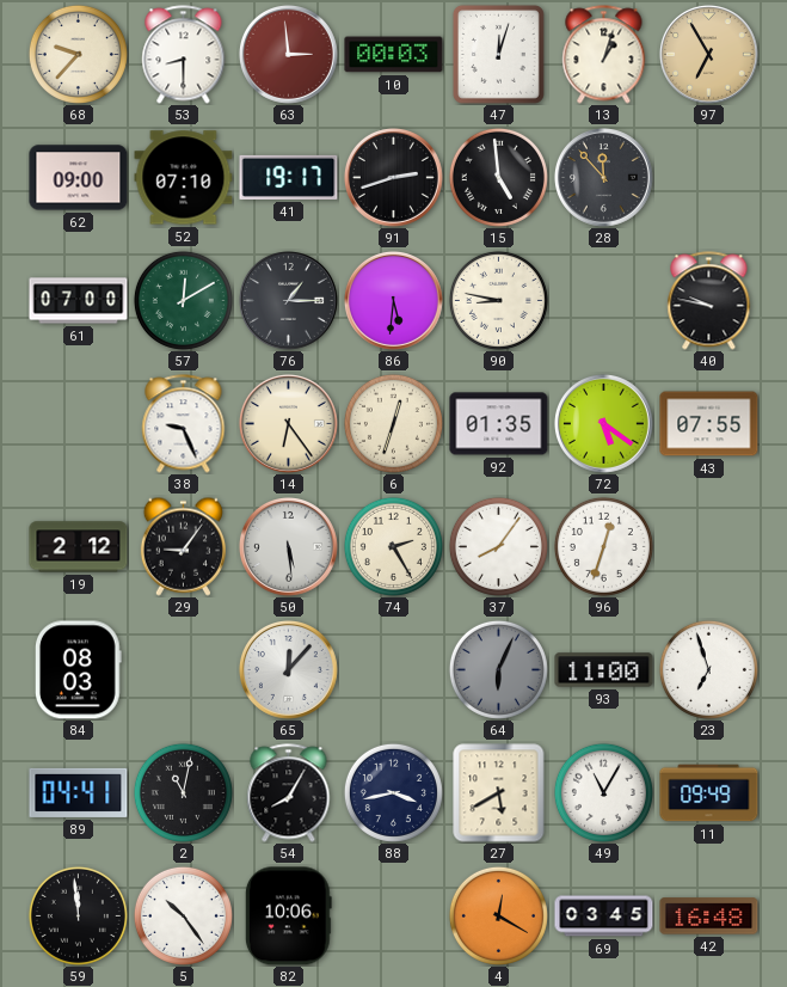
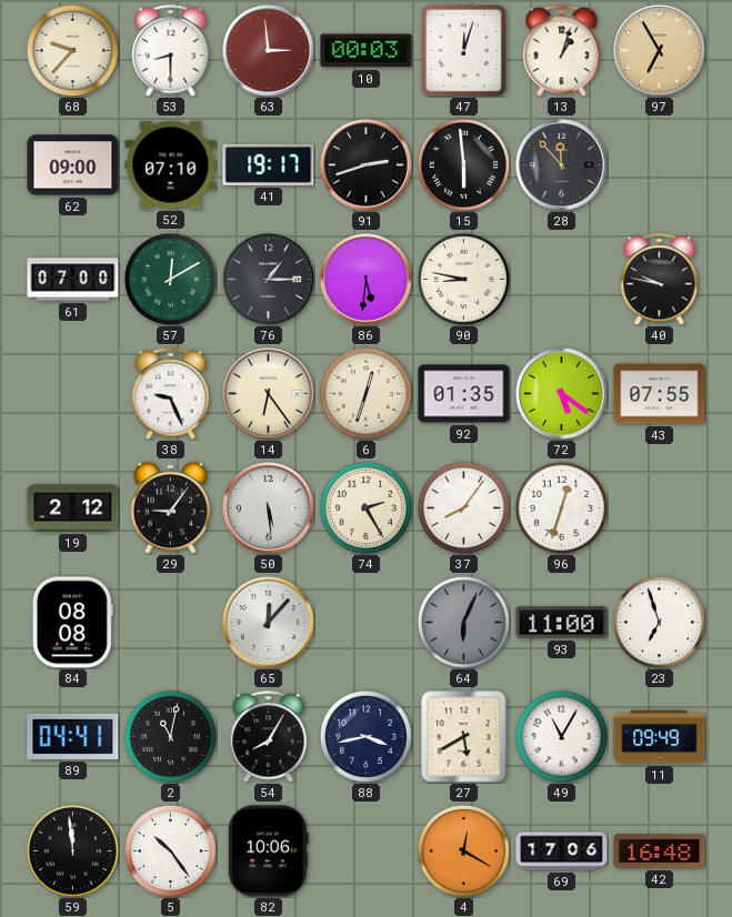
15: 4:59 -> 5:59
84: 08:03 -> 08:08
69: 03:45 -> 17:06
